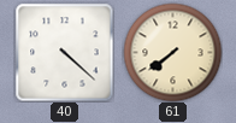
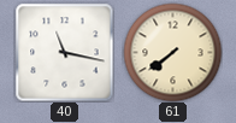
40: 4:22 -> 11:17
